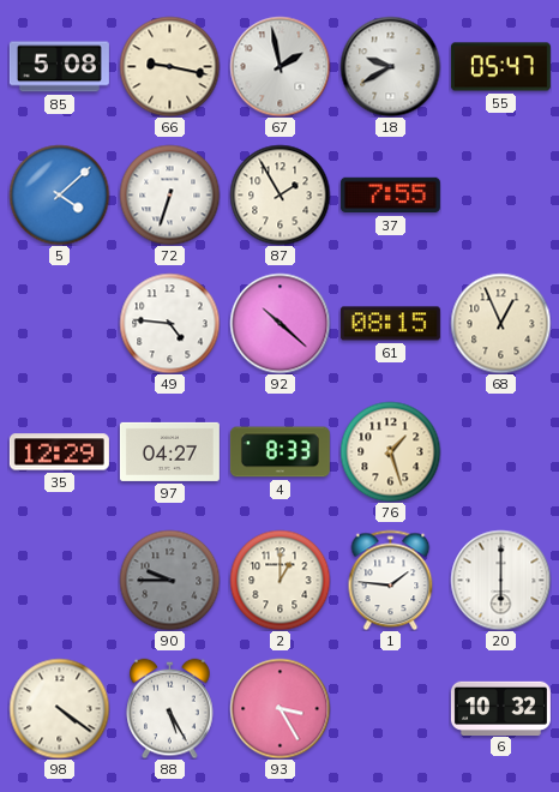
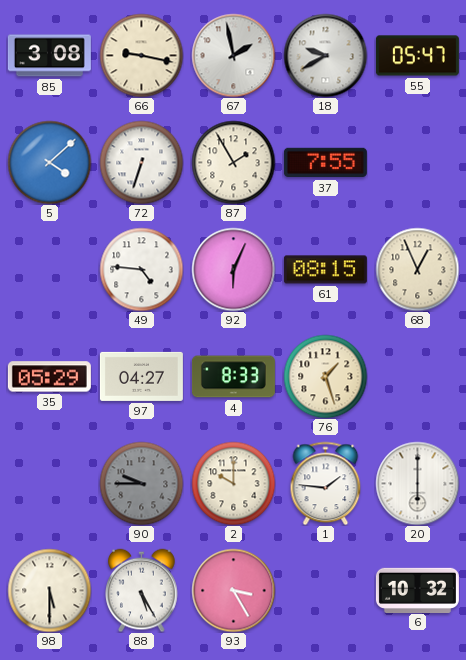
85: 5:08 -> 3:08
92: 10:22 -> 6:04
35: 12:29 -> 05:29
2: 1:00 -> 10:00
98: 4:21 -> 5:30
